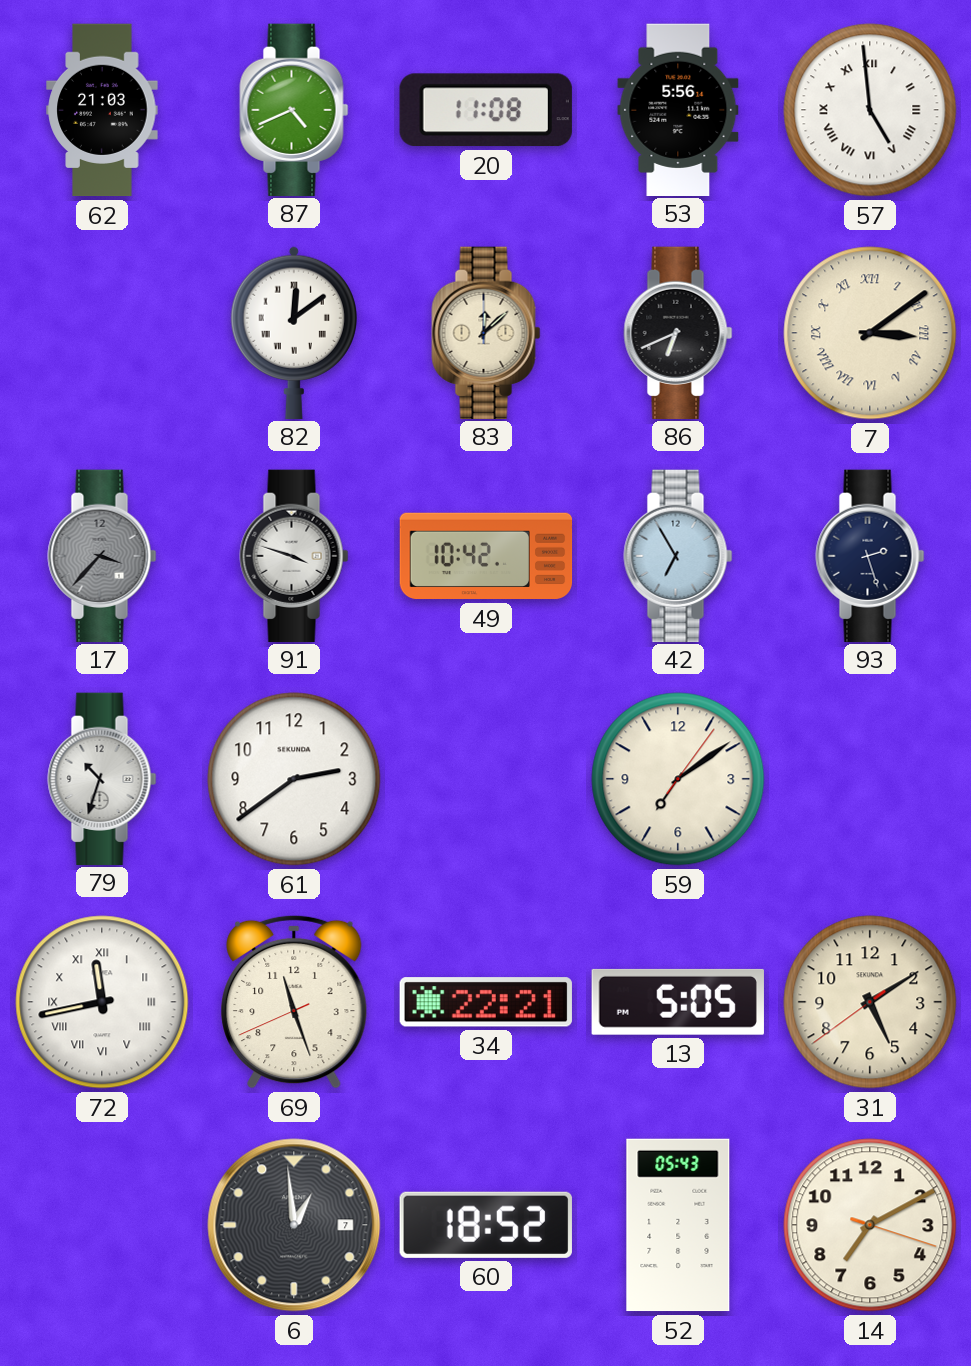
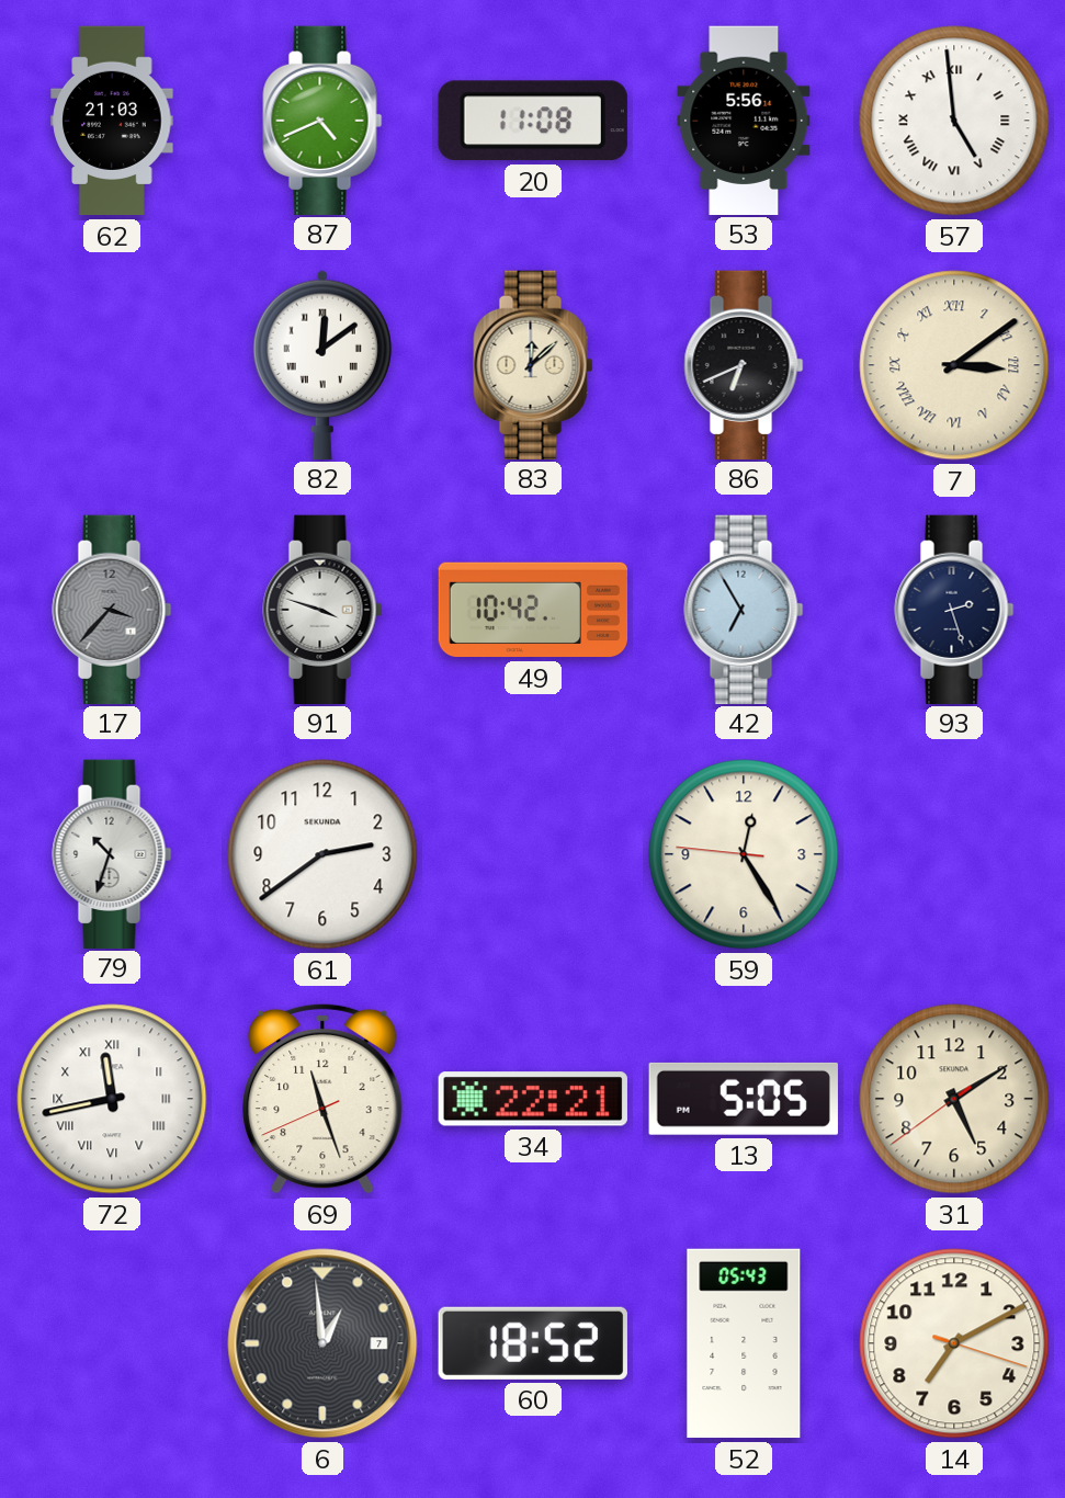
59: 7:09 -> 12:24
